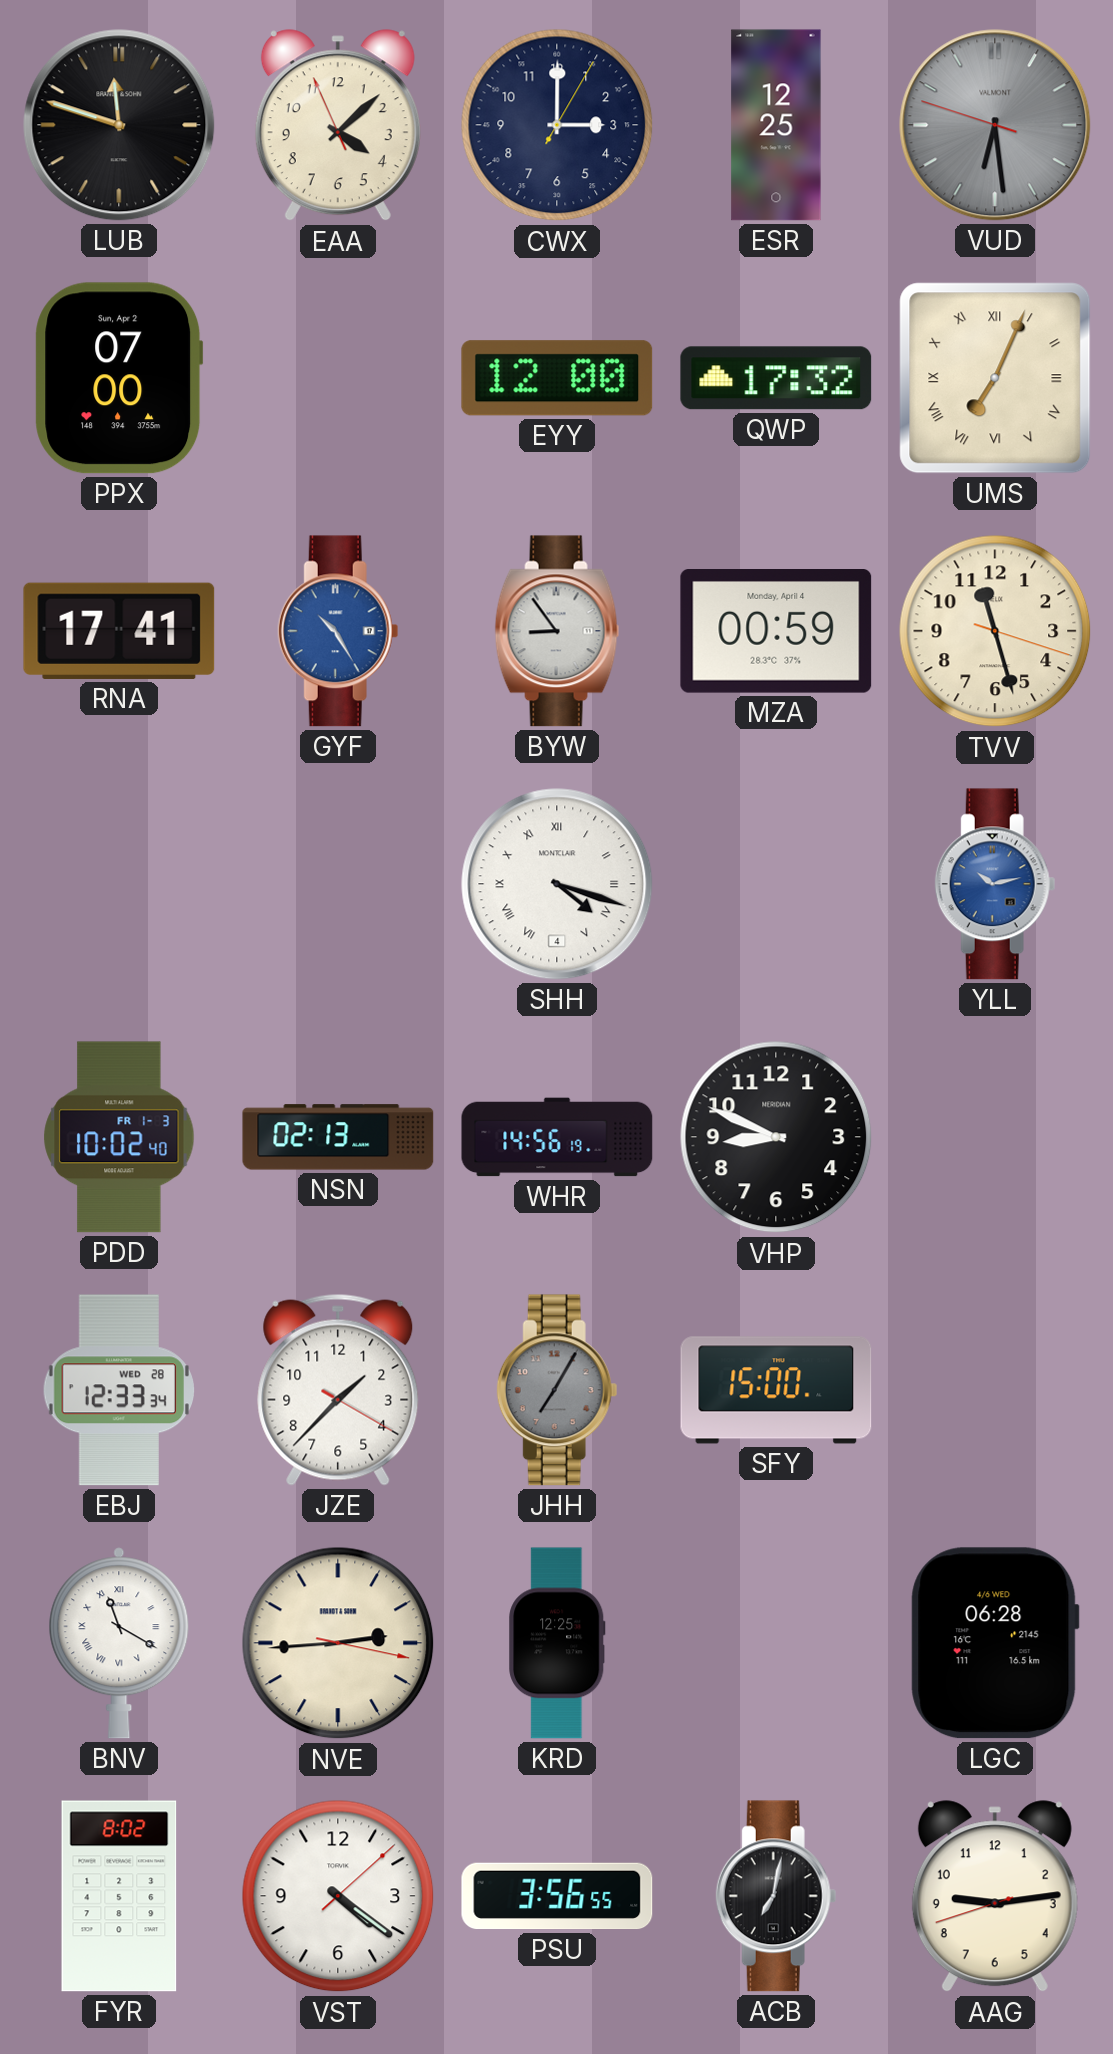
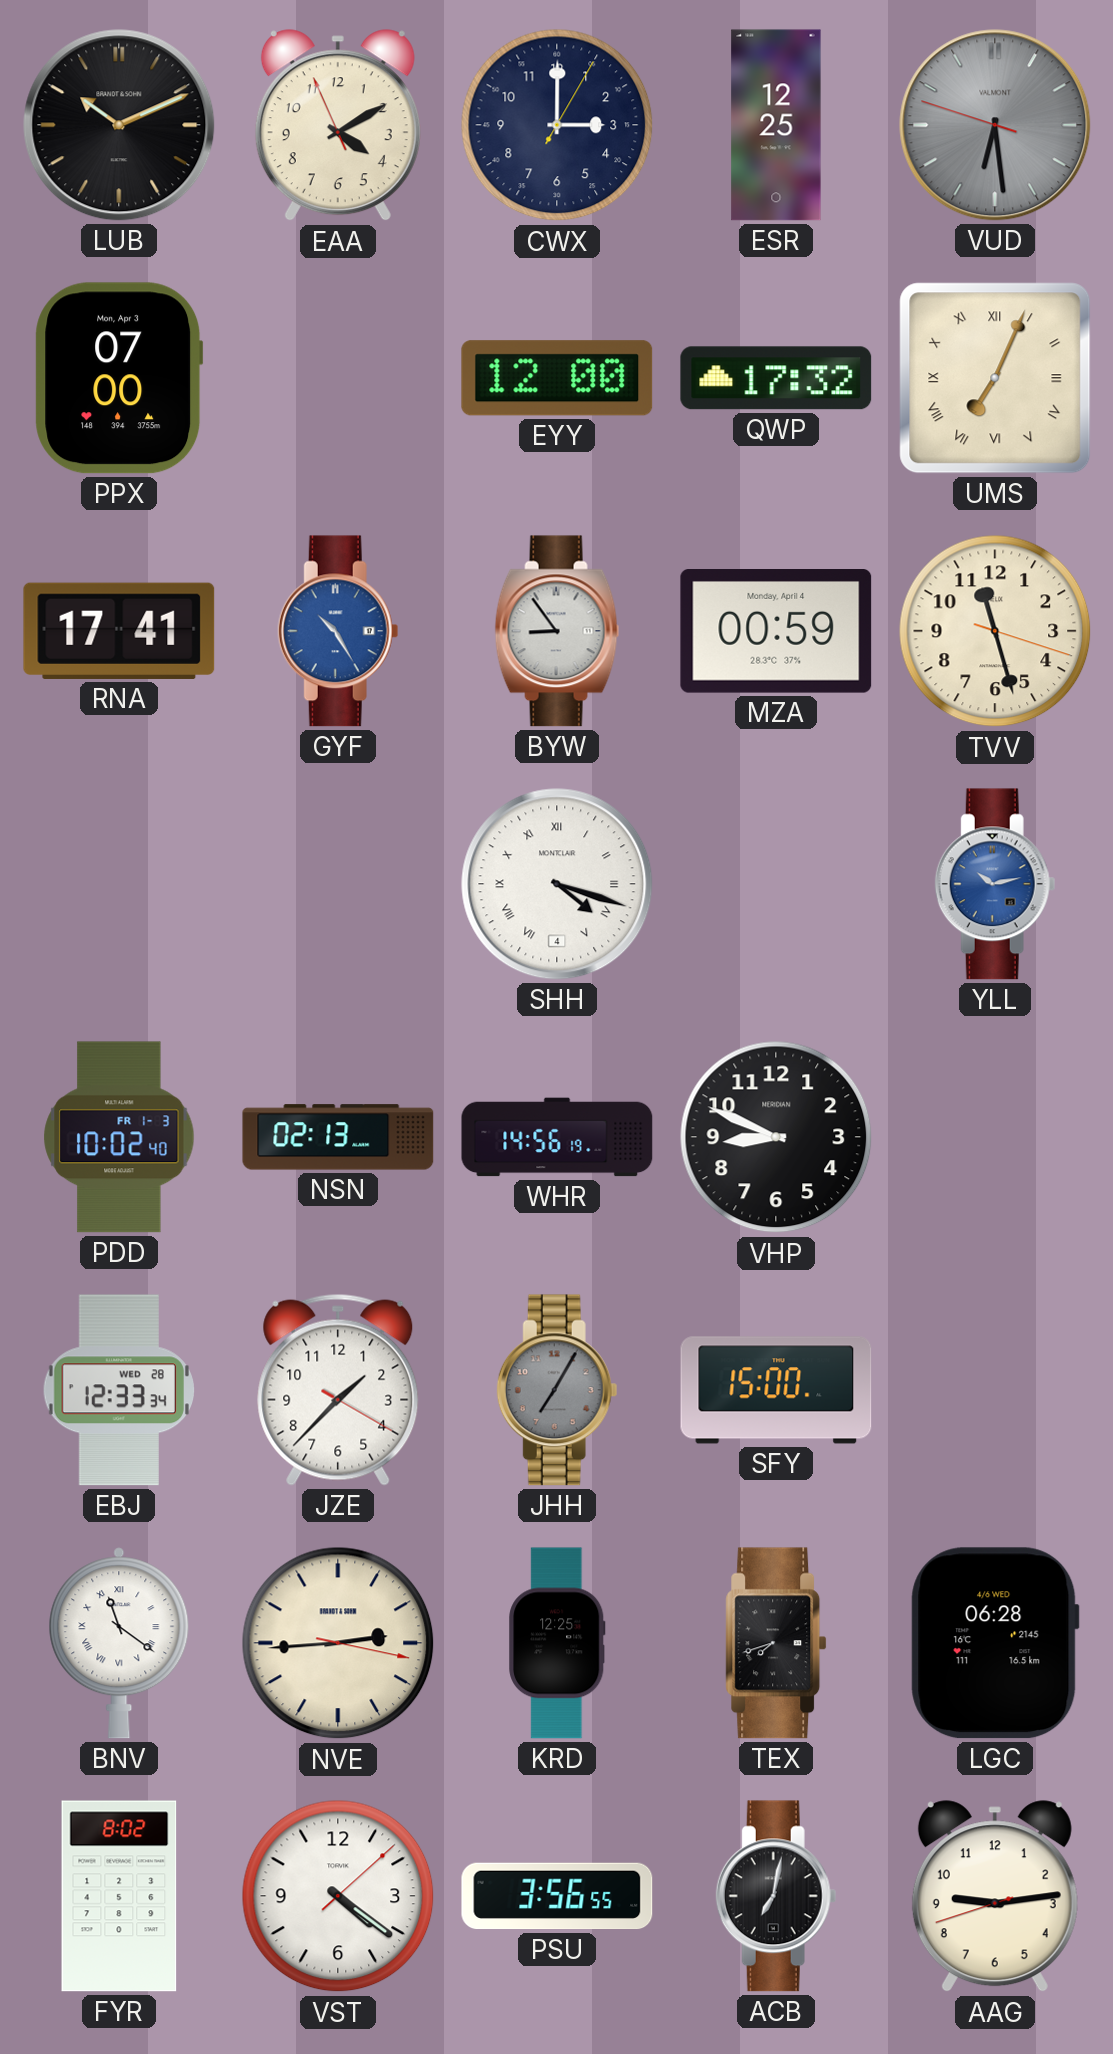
LUB: 11:48 -> 10:11
EAA: 4:07 -> 4:09
PPX date: Sun, Apr 2 -> Mon, Apr 3
BNV: 11:20 -> 11:21
TEX: none -> 7:42
